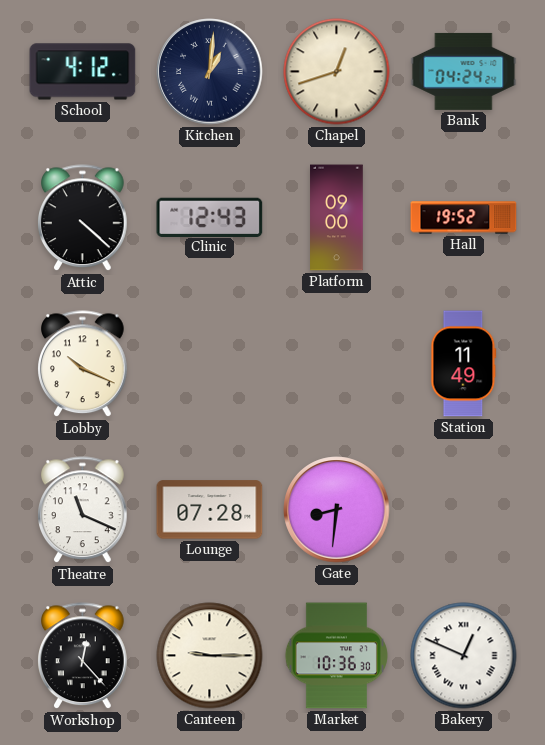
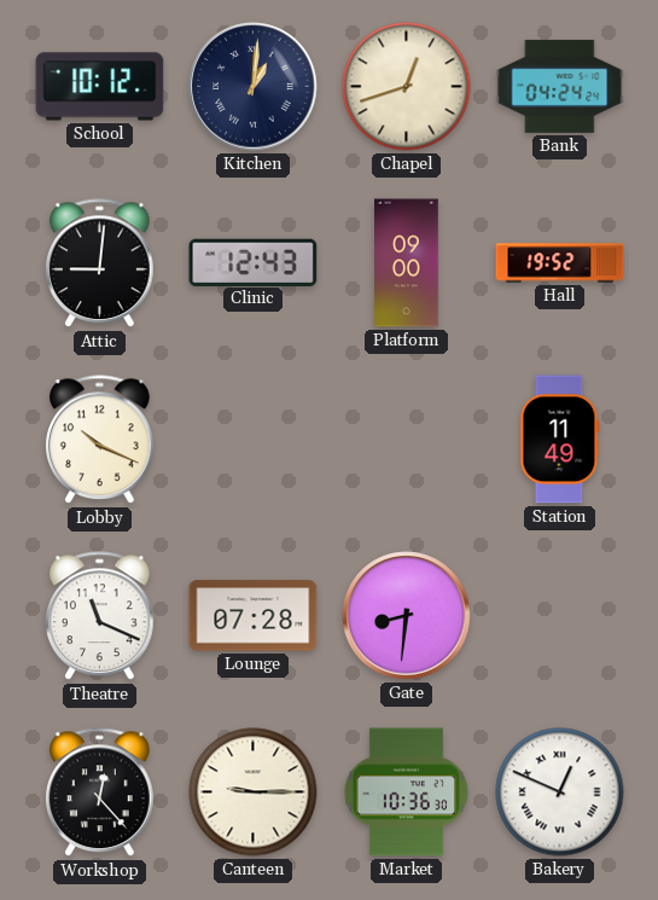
School: 4:12 -> 10:12
Attic: 4:22 -> 9:01
